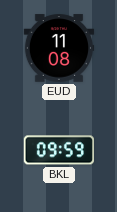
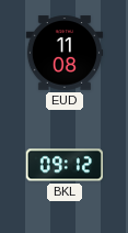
BKL: 09:59 -> 09:12
